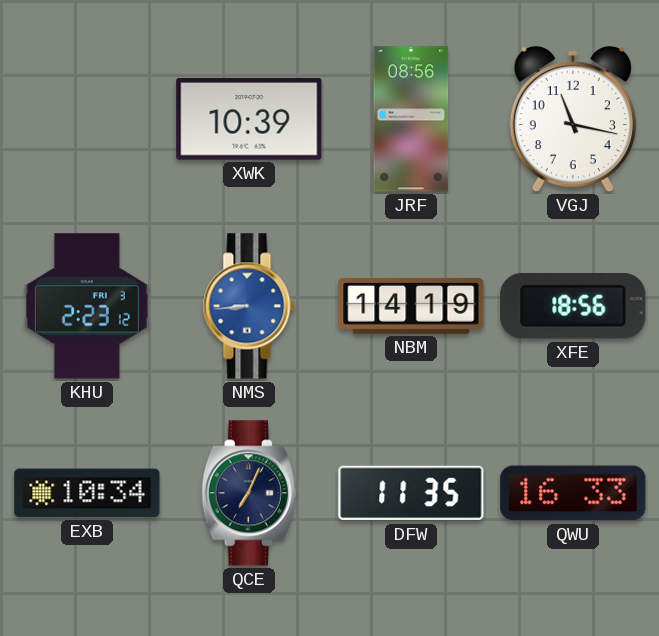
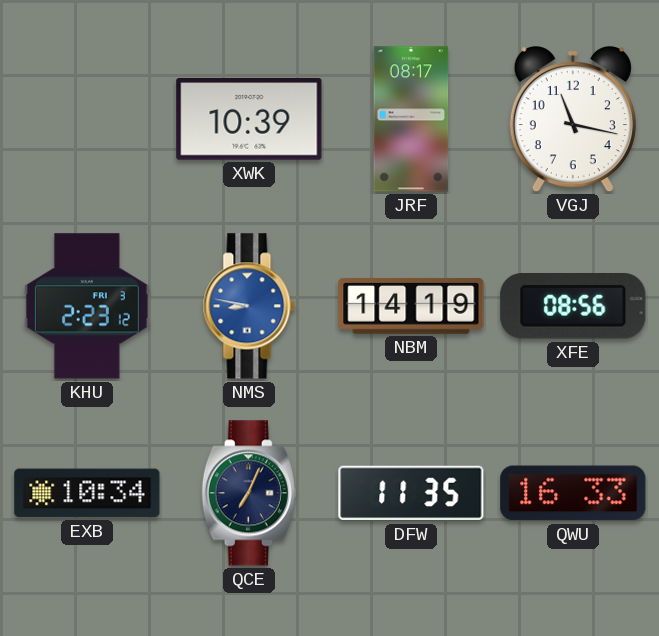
JRF: 08:56 -> 08:17
NMS: 8:44 -> 8:47
XFE: 18:56 -> 08:56
